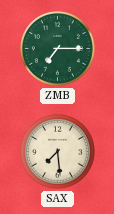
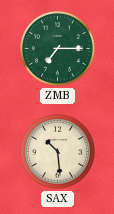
SAX: 7:29 -> 10:29
